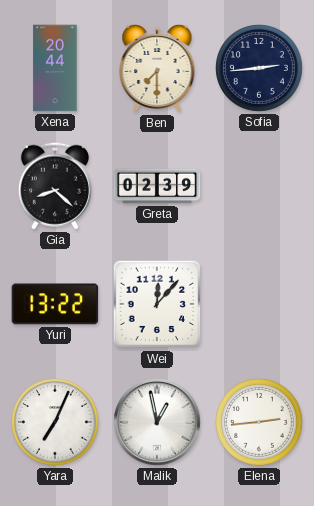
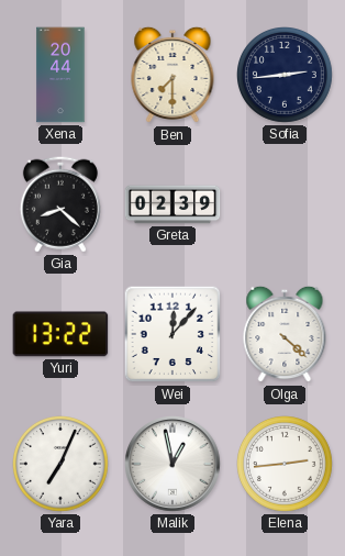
Olga: none -> 4:22
